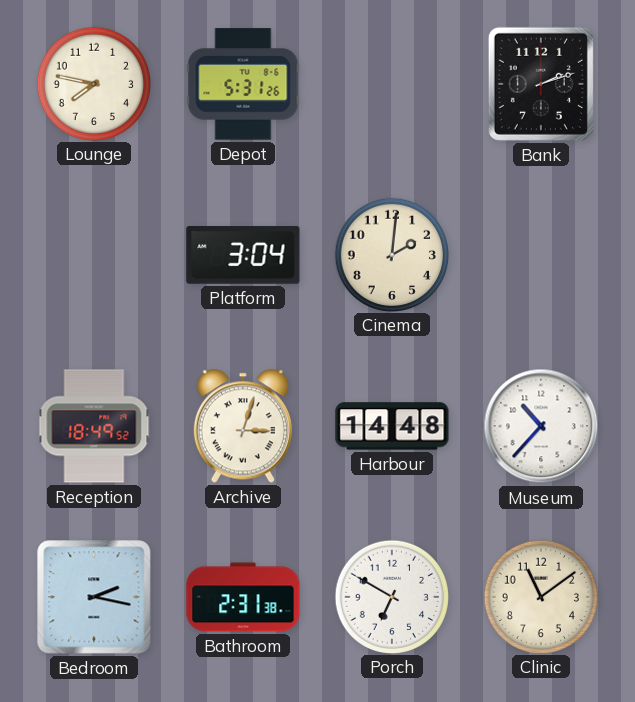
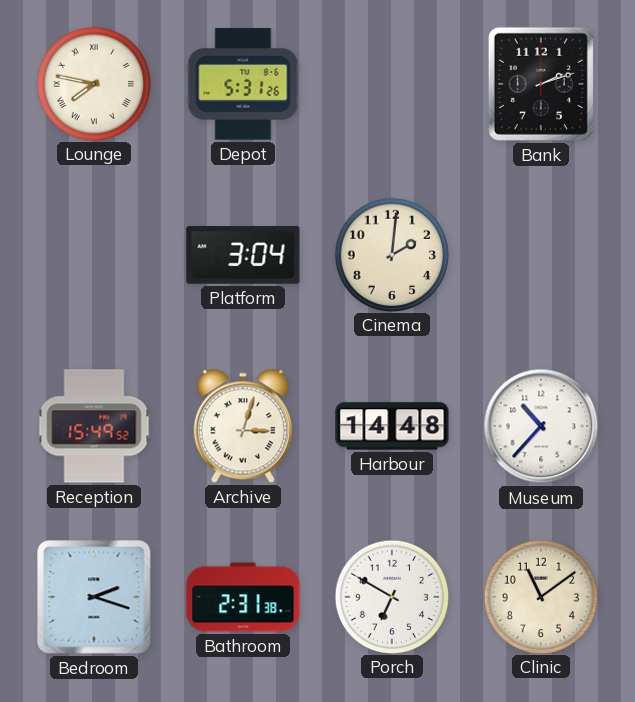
Lounge numerals: Arabic -> Roman
Reception: 18:49 -> 15:49
Bedroom: 2:17 -> 2:18
